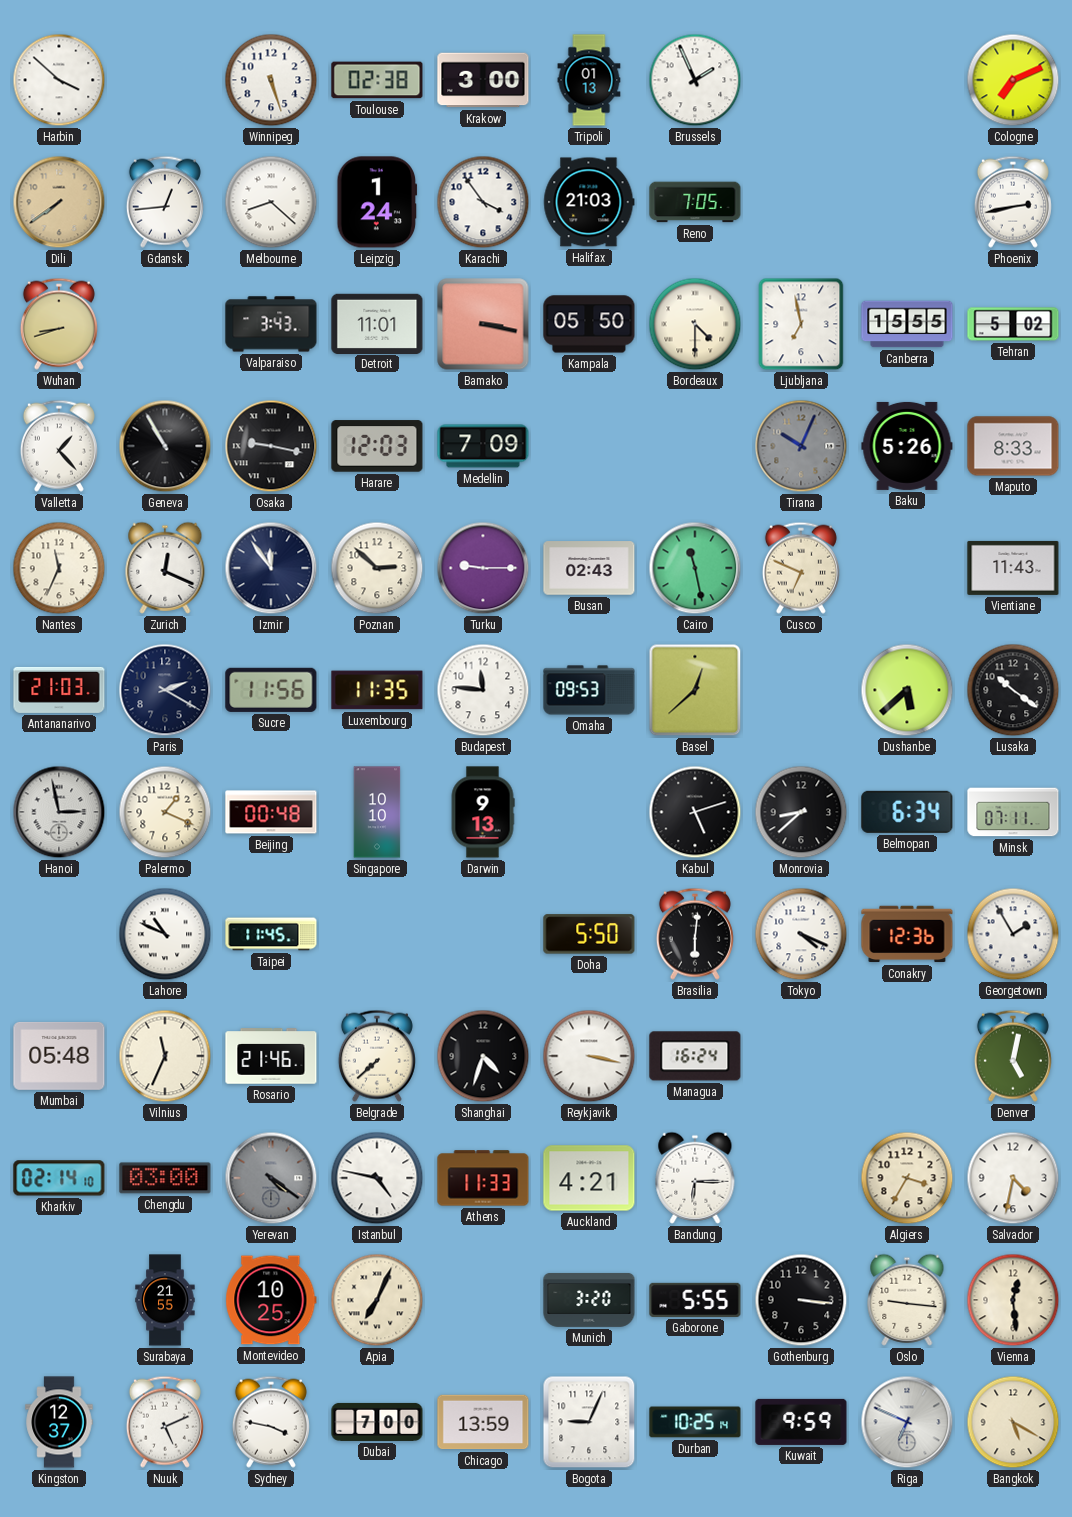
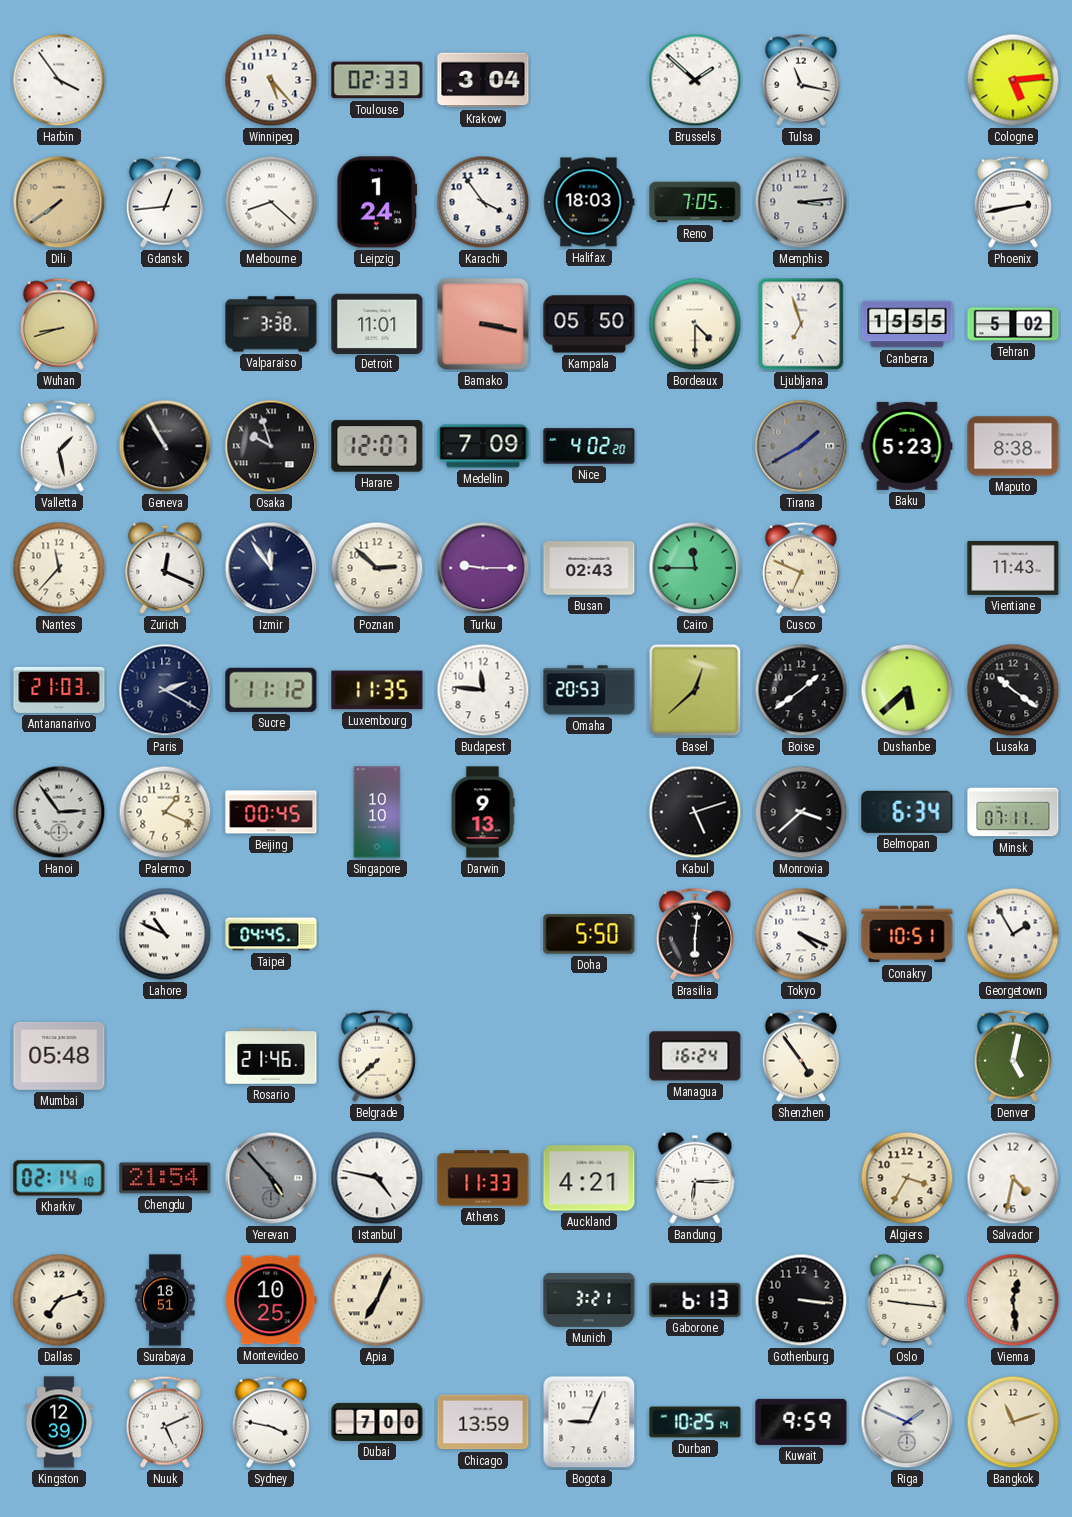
Harbin: 3:52 -> 3:54
Winnipeg: 5:27 -> 5:23
Toulouse: 02:38 -> 02:33
Krakow: 3:00 -> 3:04
Tripoli: 01:13 -> none
Brussels: 1:56 -> 1:52
Tulsa: none -> 11:17
Cologne: 7:11 -> 5:14
Halifax: 21:03 -> 18:03
Memphis: none -> 3:14
Valparaiso: 3:43 -> 3:38
Ljubljana: 6:58 -> 6:57
Valletta: 1:23 -> 1:28
Osaka: 9:17 -> 9:57
Harare: 12:03 -> 12:07
Nice: none -> 4:02
Tirana: 10:04 -> 1:40
Baku: 5:26 -> 5:23
Maputo: 8:33 -> 8:38
Nantes: 11:34 -> 11:37
Cairo: 11:28 -> 11:45
Sucre: 11:56 -> 11:12
Omaha: 09:53 -> 20:53
Boise: none -> 1:39
Hanoi: 2:58 -> 2:54
Beijing: 00:48 -> 00:45
Monrovia: 8:38 -> 3:38
Taipei: 11:45 -> 04:45
Conakry: 12:36 -> 10:51
Vilnius: 11:34 -> none
Shanghai: 4:33 -> none
Reykjavik: 3:17 -> none
Shenzhen: none -> 4:54
Chengdu: 03:00 -> 21:54
Yerevan: 4:21 -> 4:53
Dallas: none -> 7:12
Surabaya: 21:55 -> 18:51
Munich: 3:20 -> 3:21
Gaborone: 5:55 -> 6:13
Kingston: 12:37 -> 12:39
Riga: 6:49 -> 1:49
Bangkok: 5:20 -> 11:12
